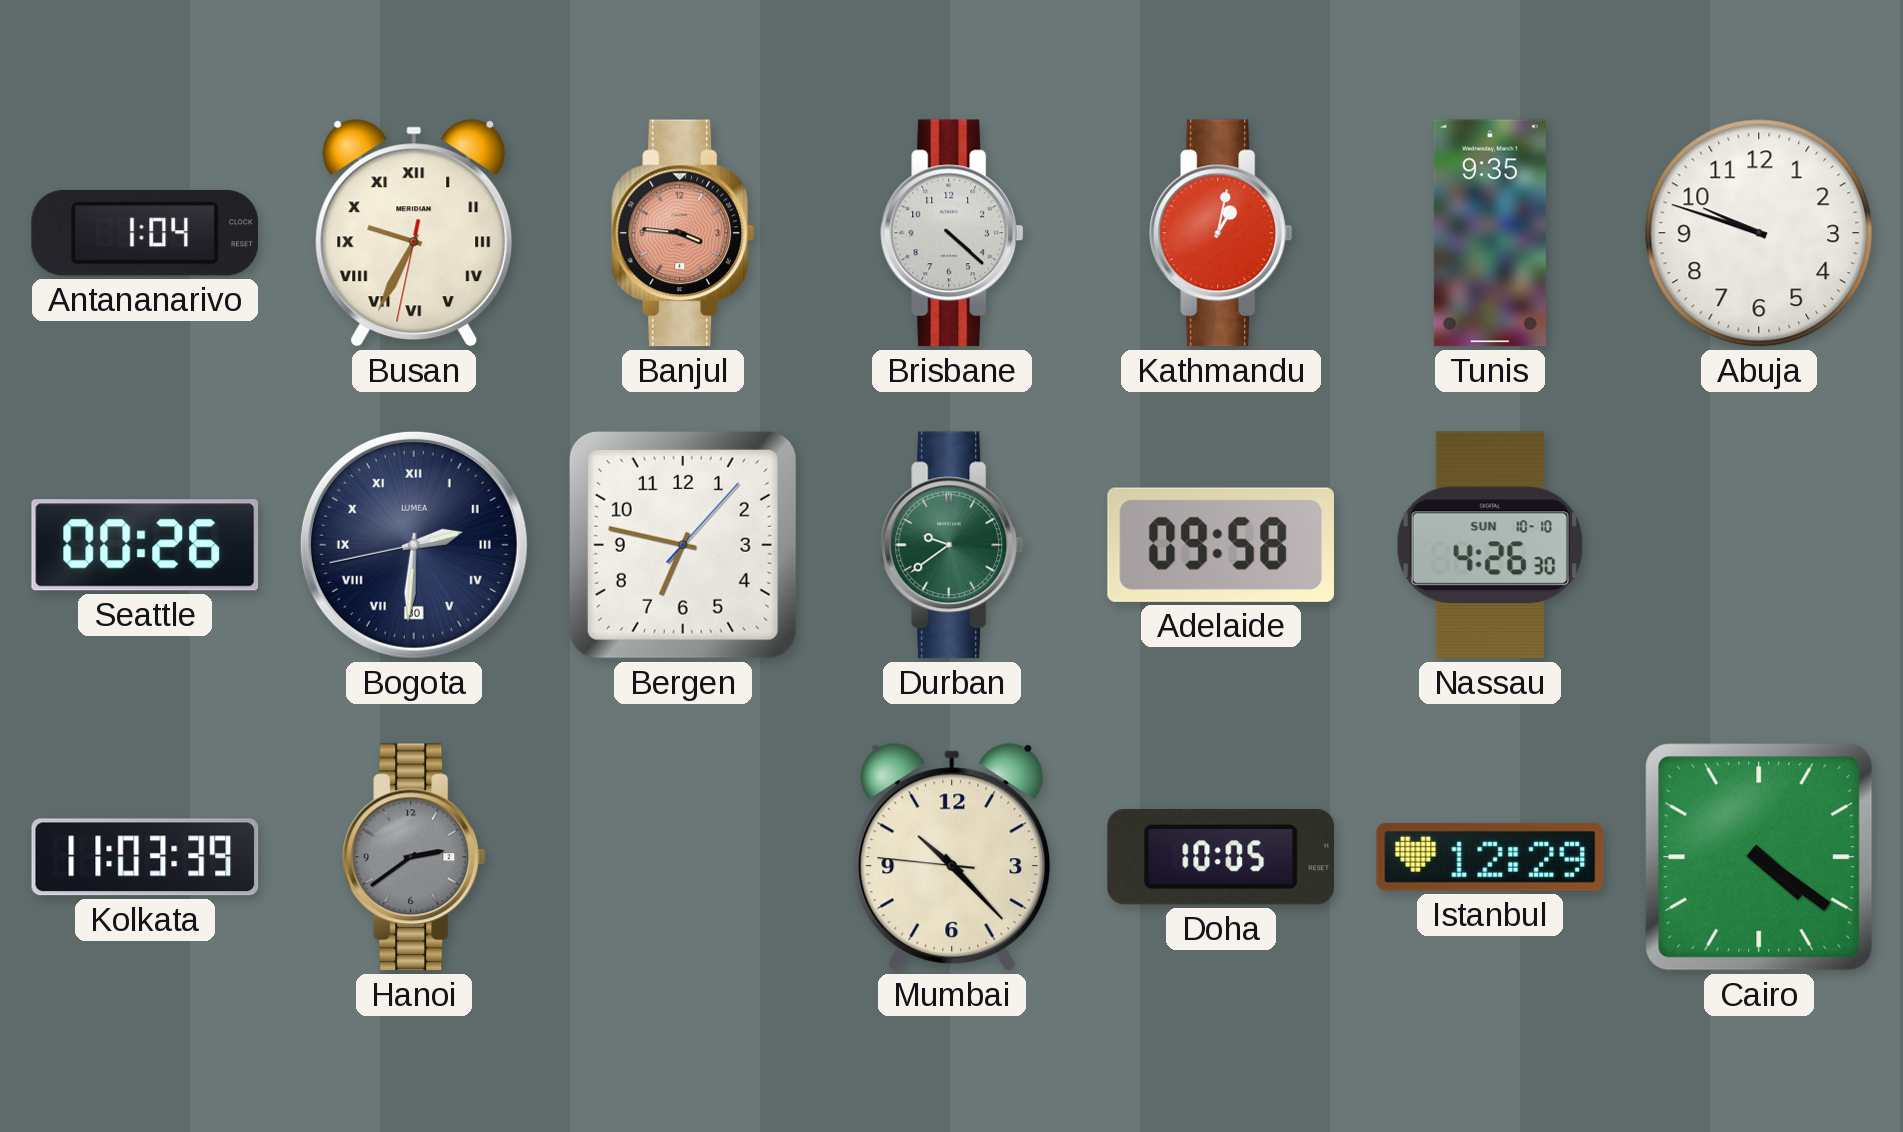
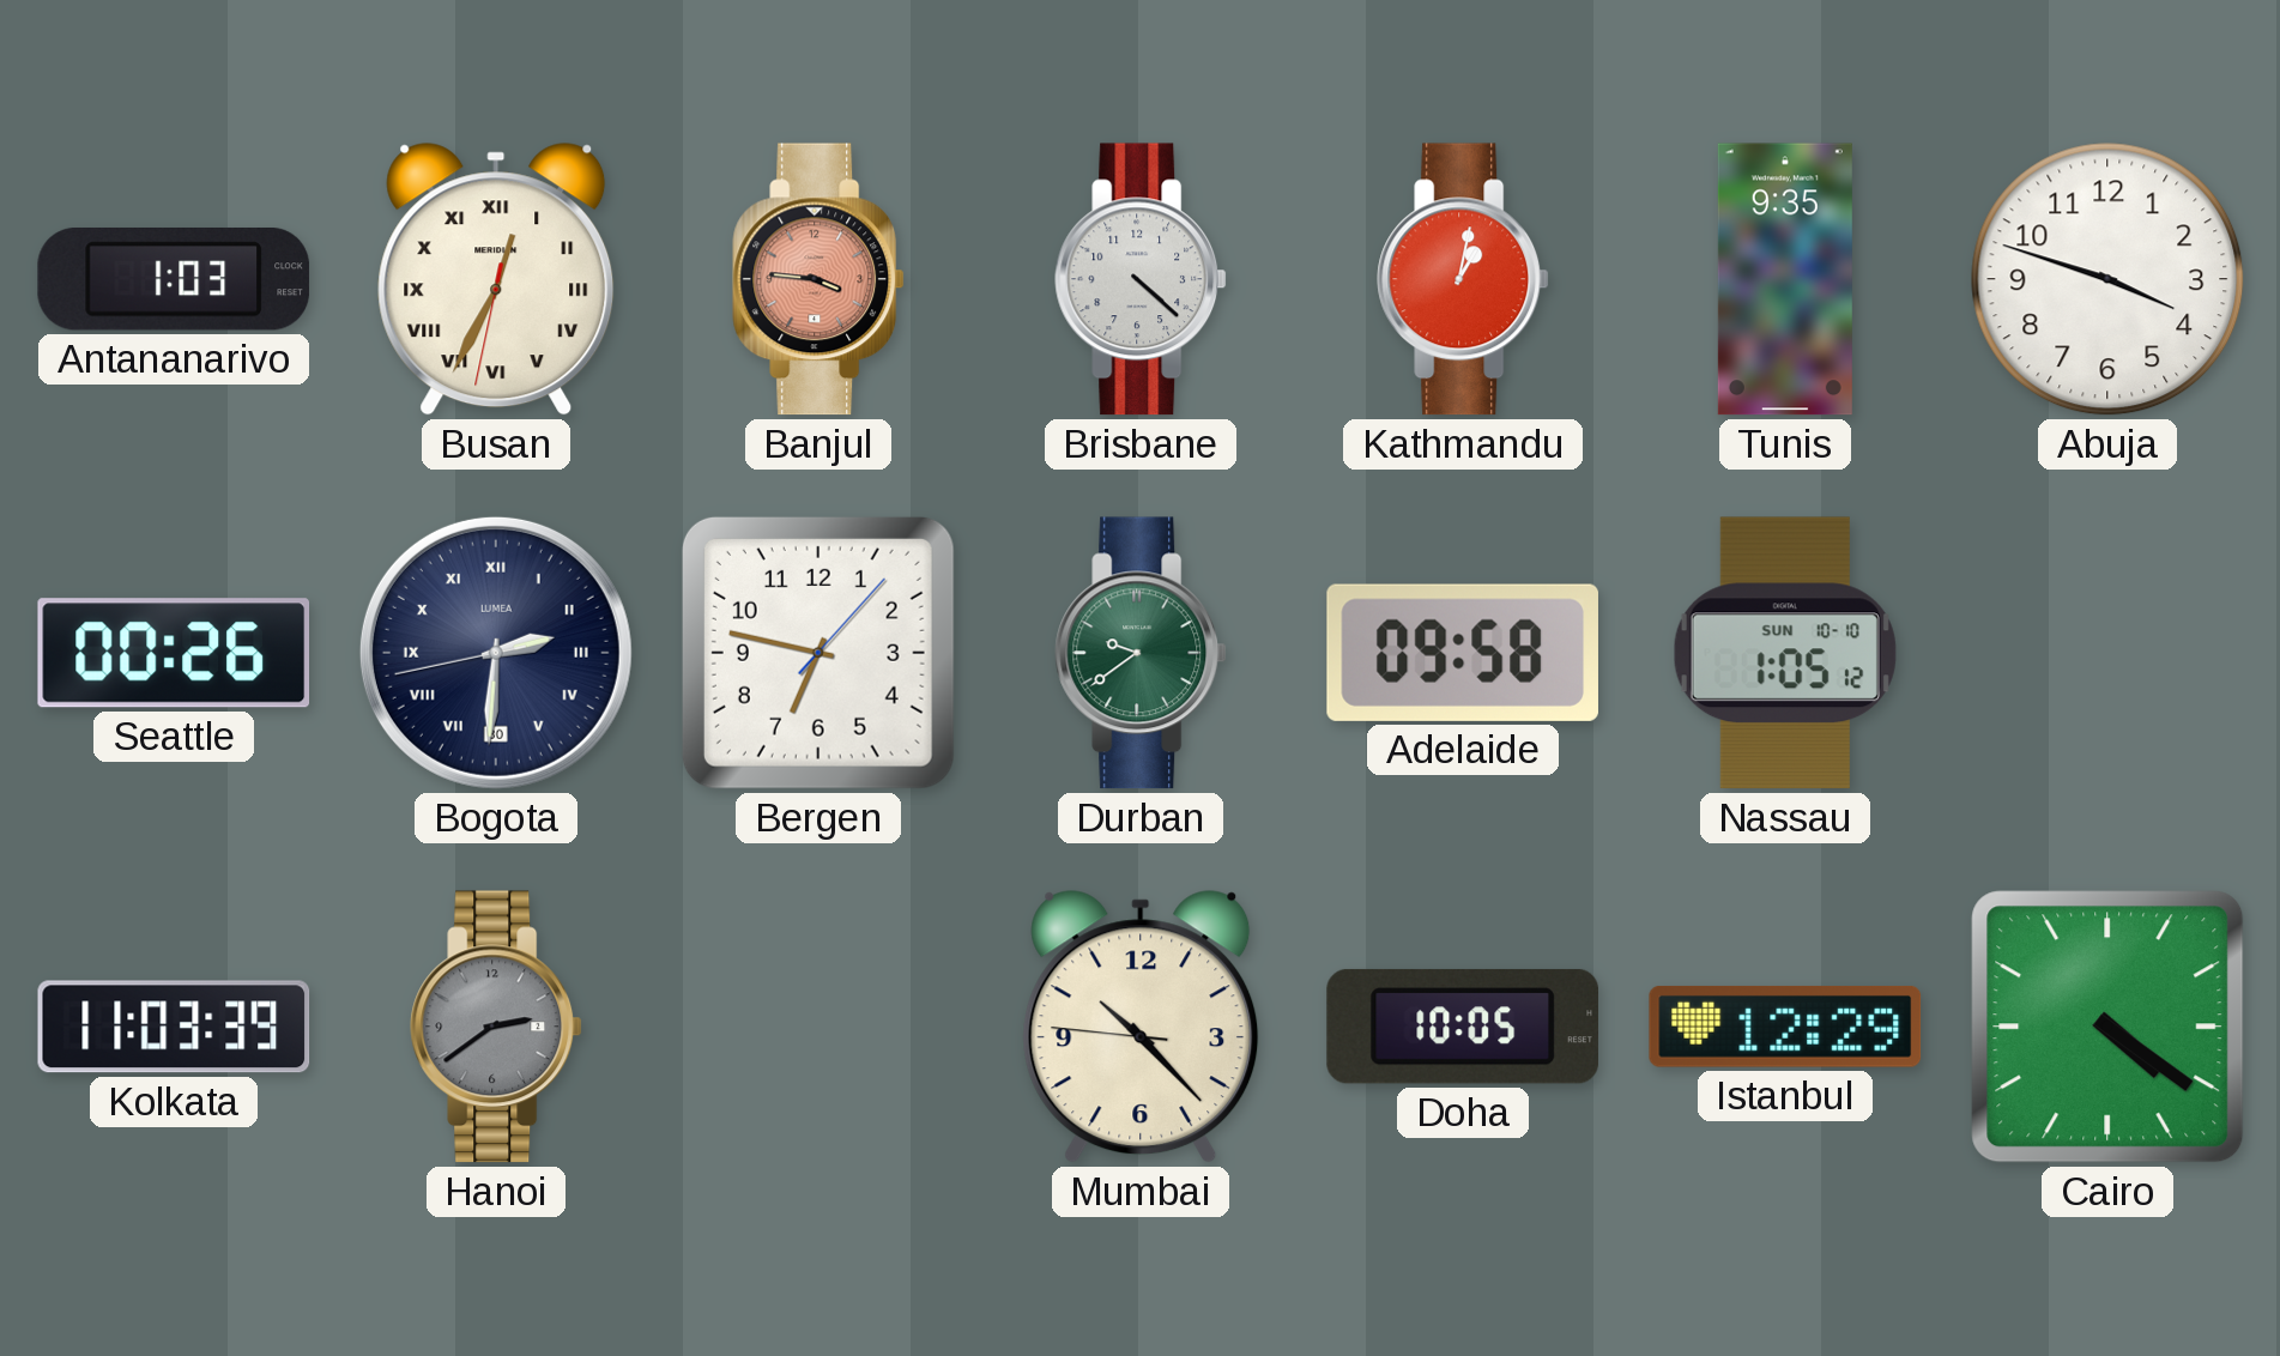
Antananarivo: 1:04 -> 1:03
Busan: 9:34 -> 12:34
Abuja: 9:48 -> 3:48
Nassau: 4:26 -> 1:05
